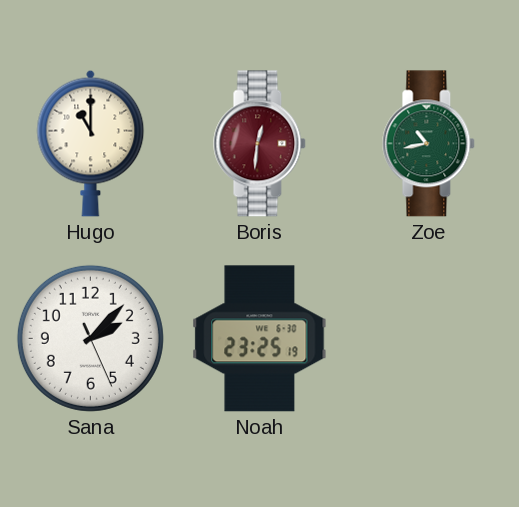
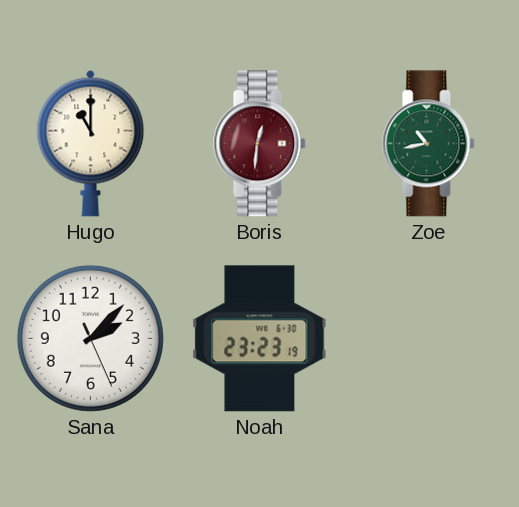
Noah: 23:25 -> 23:23
